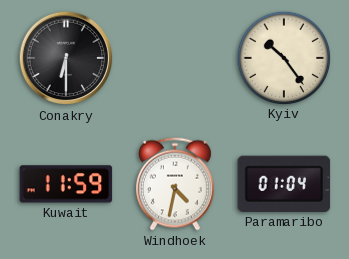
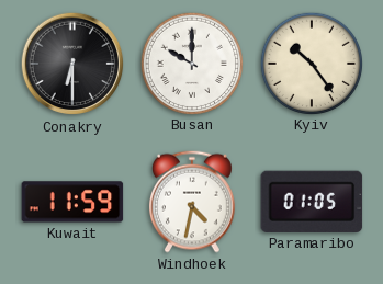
Busan: none -> 10:00
Paramaribo: 01:04 -> 01:05
